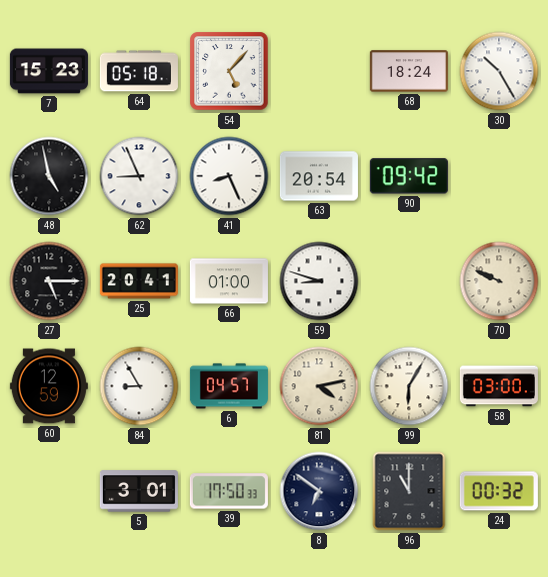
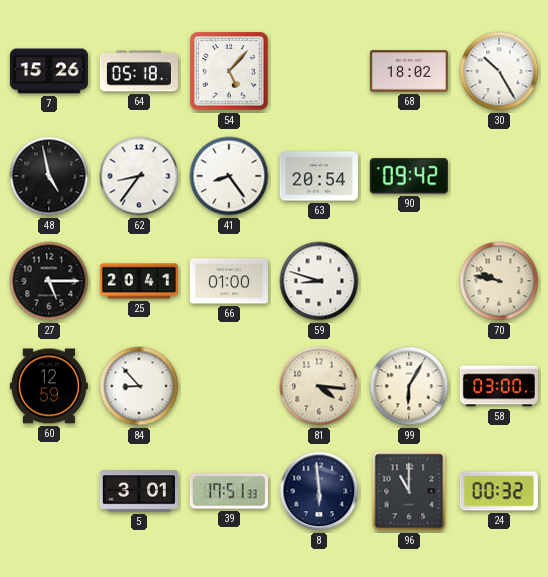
7: 15:23 -> 15:26
68: 18:24 -> 18:02
62: 8:56 -> 8:36
41: 8:26 -> 8:24
70: 9:49 -> 9:47
84: 8:55 -> 8:53
6: 04:57 -> none
81: 4:13 -> 4:16
39: 17:50 -> 17:51
8: 6:51 -> 5:59
